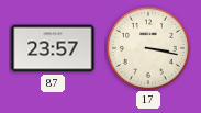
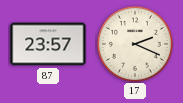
17: 3:17 -> 2:19
